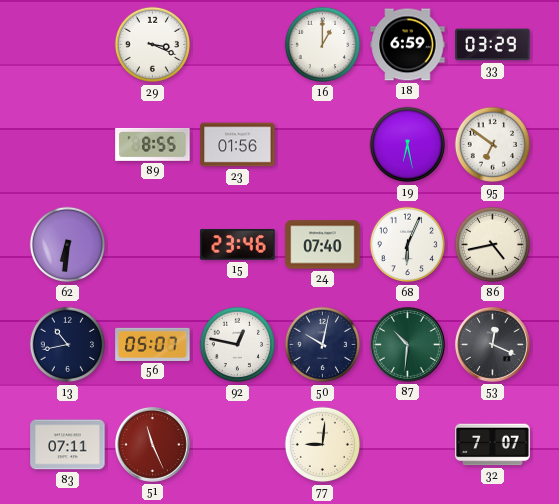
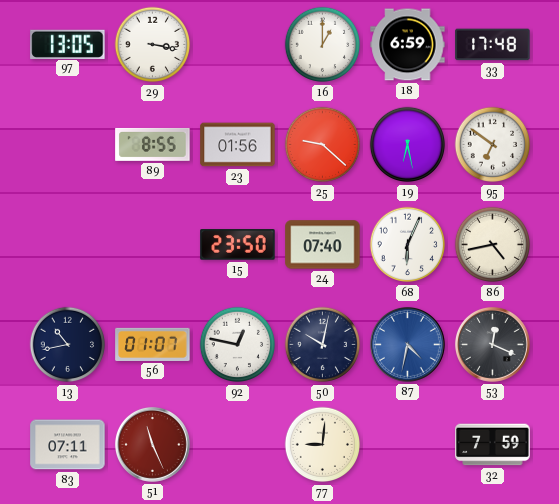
97: none -> 13:05
29: 3:19 -> 3:17
33: 03:29 -> 17:48
25: none -> 9:22
62: 6:31 -> none
15: 23:46 -> 23:50
56: 05:07 -> 01:07
87: 10:31 -> 4:32
87 dial: green -> blue
32: 7:07 -> 7:59
